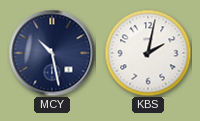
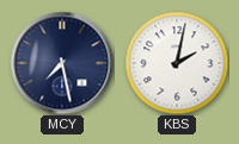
MCY: 10:28 -> 7:28
